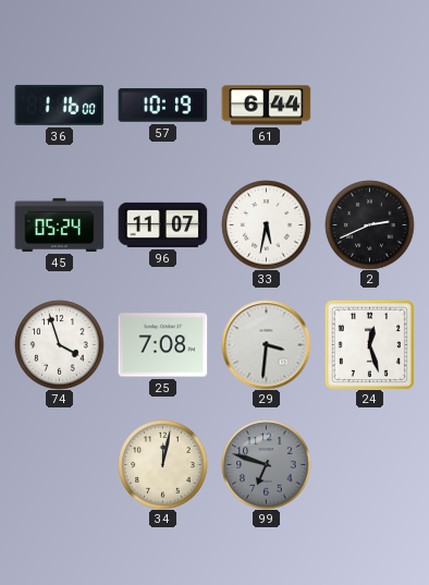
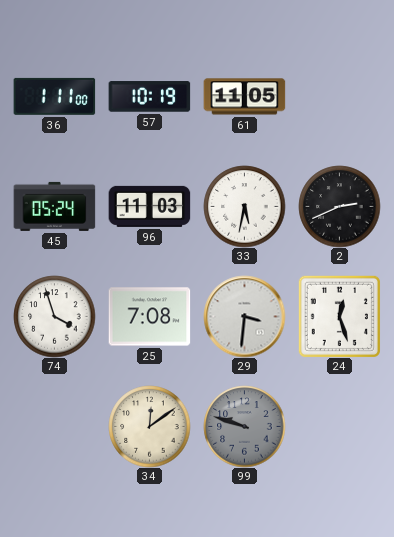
36: 1:16 -> 1:11
61: 6:44 -> 11:05
96: 11:07 -> 11:03
34: 12:02 -> 12:09
99: 6:48 -> 9:48
